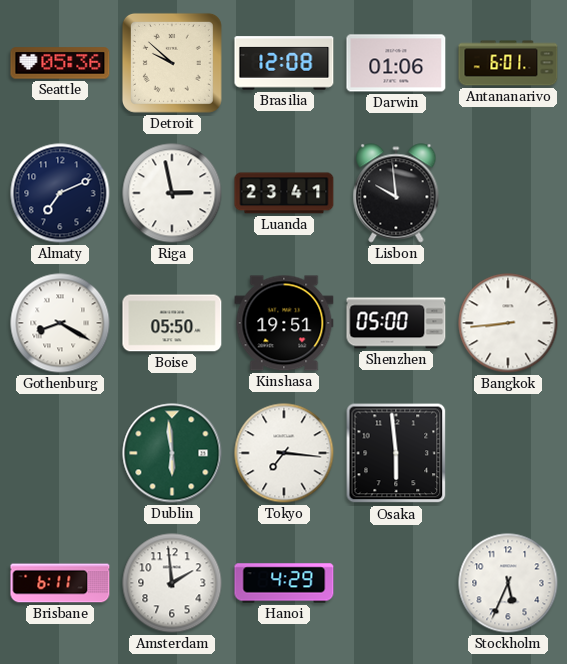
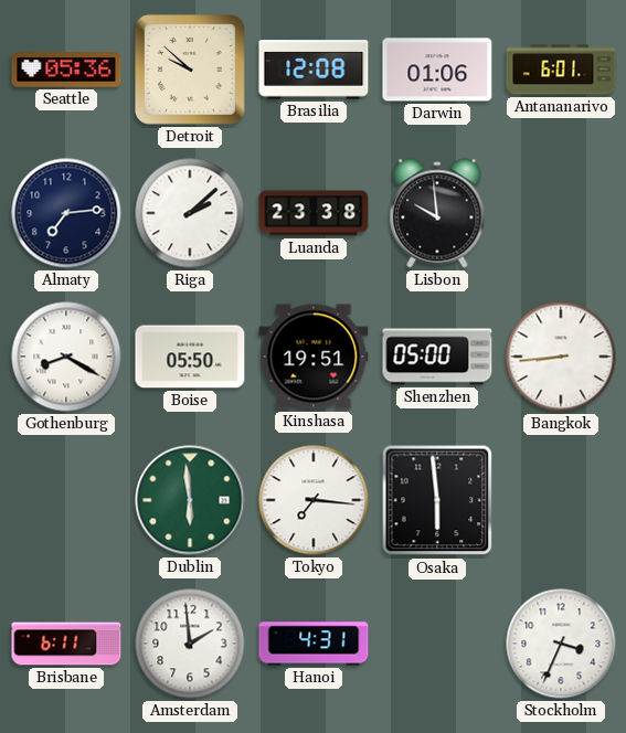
Almaty: 7:11 -> 7:14
Riga: 2:58 -> 2:08
Luanda: 23:41 -> 23:38
Hanoi: 4:29 -> 4:31
Stockholm: 5:34 -> 3:34
